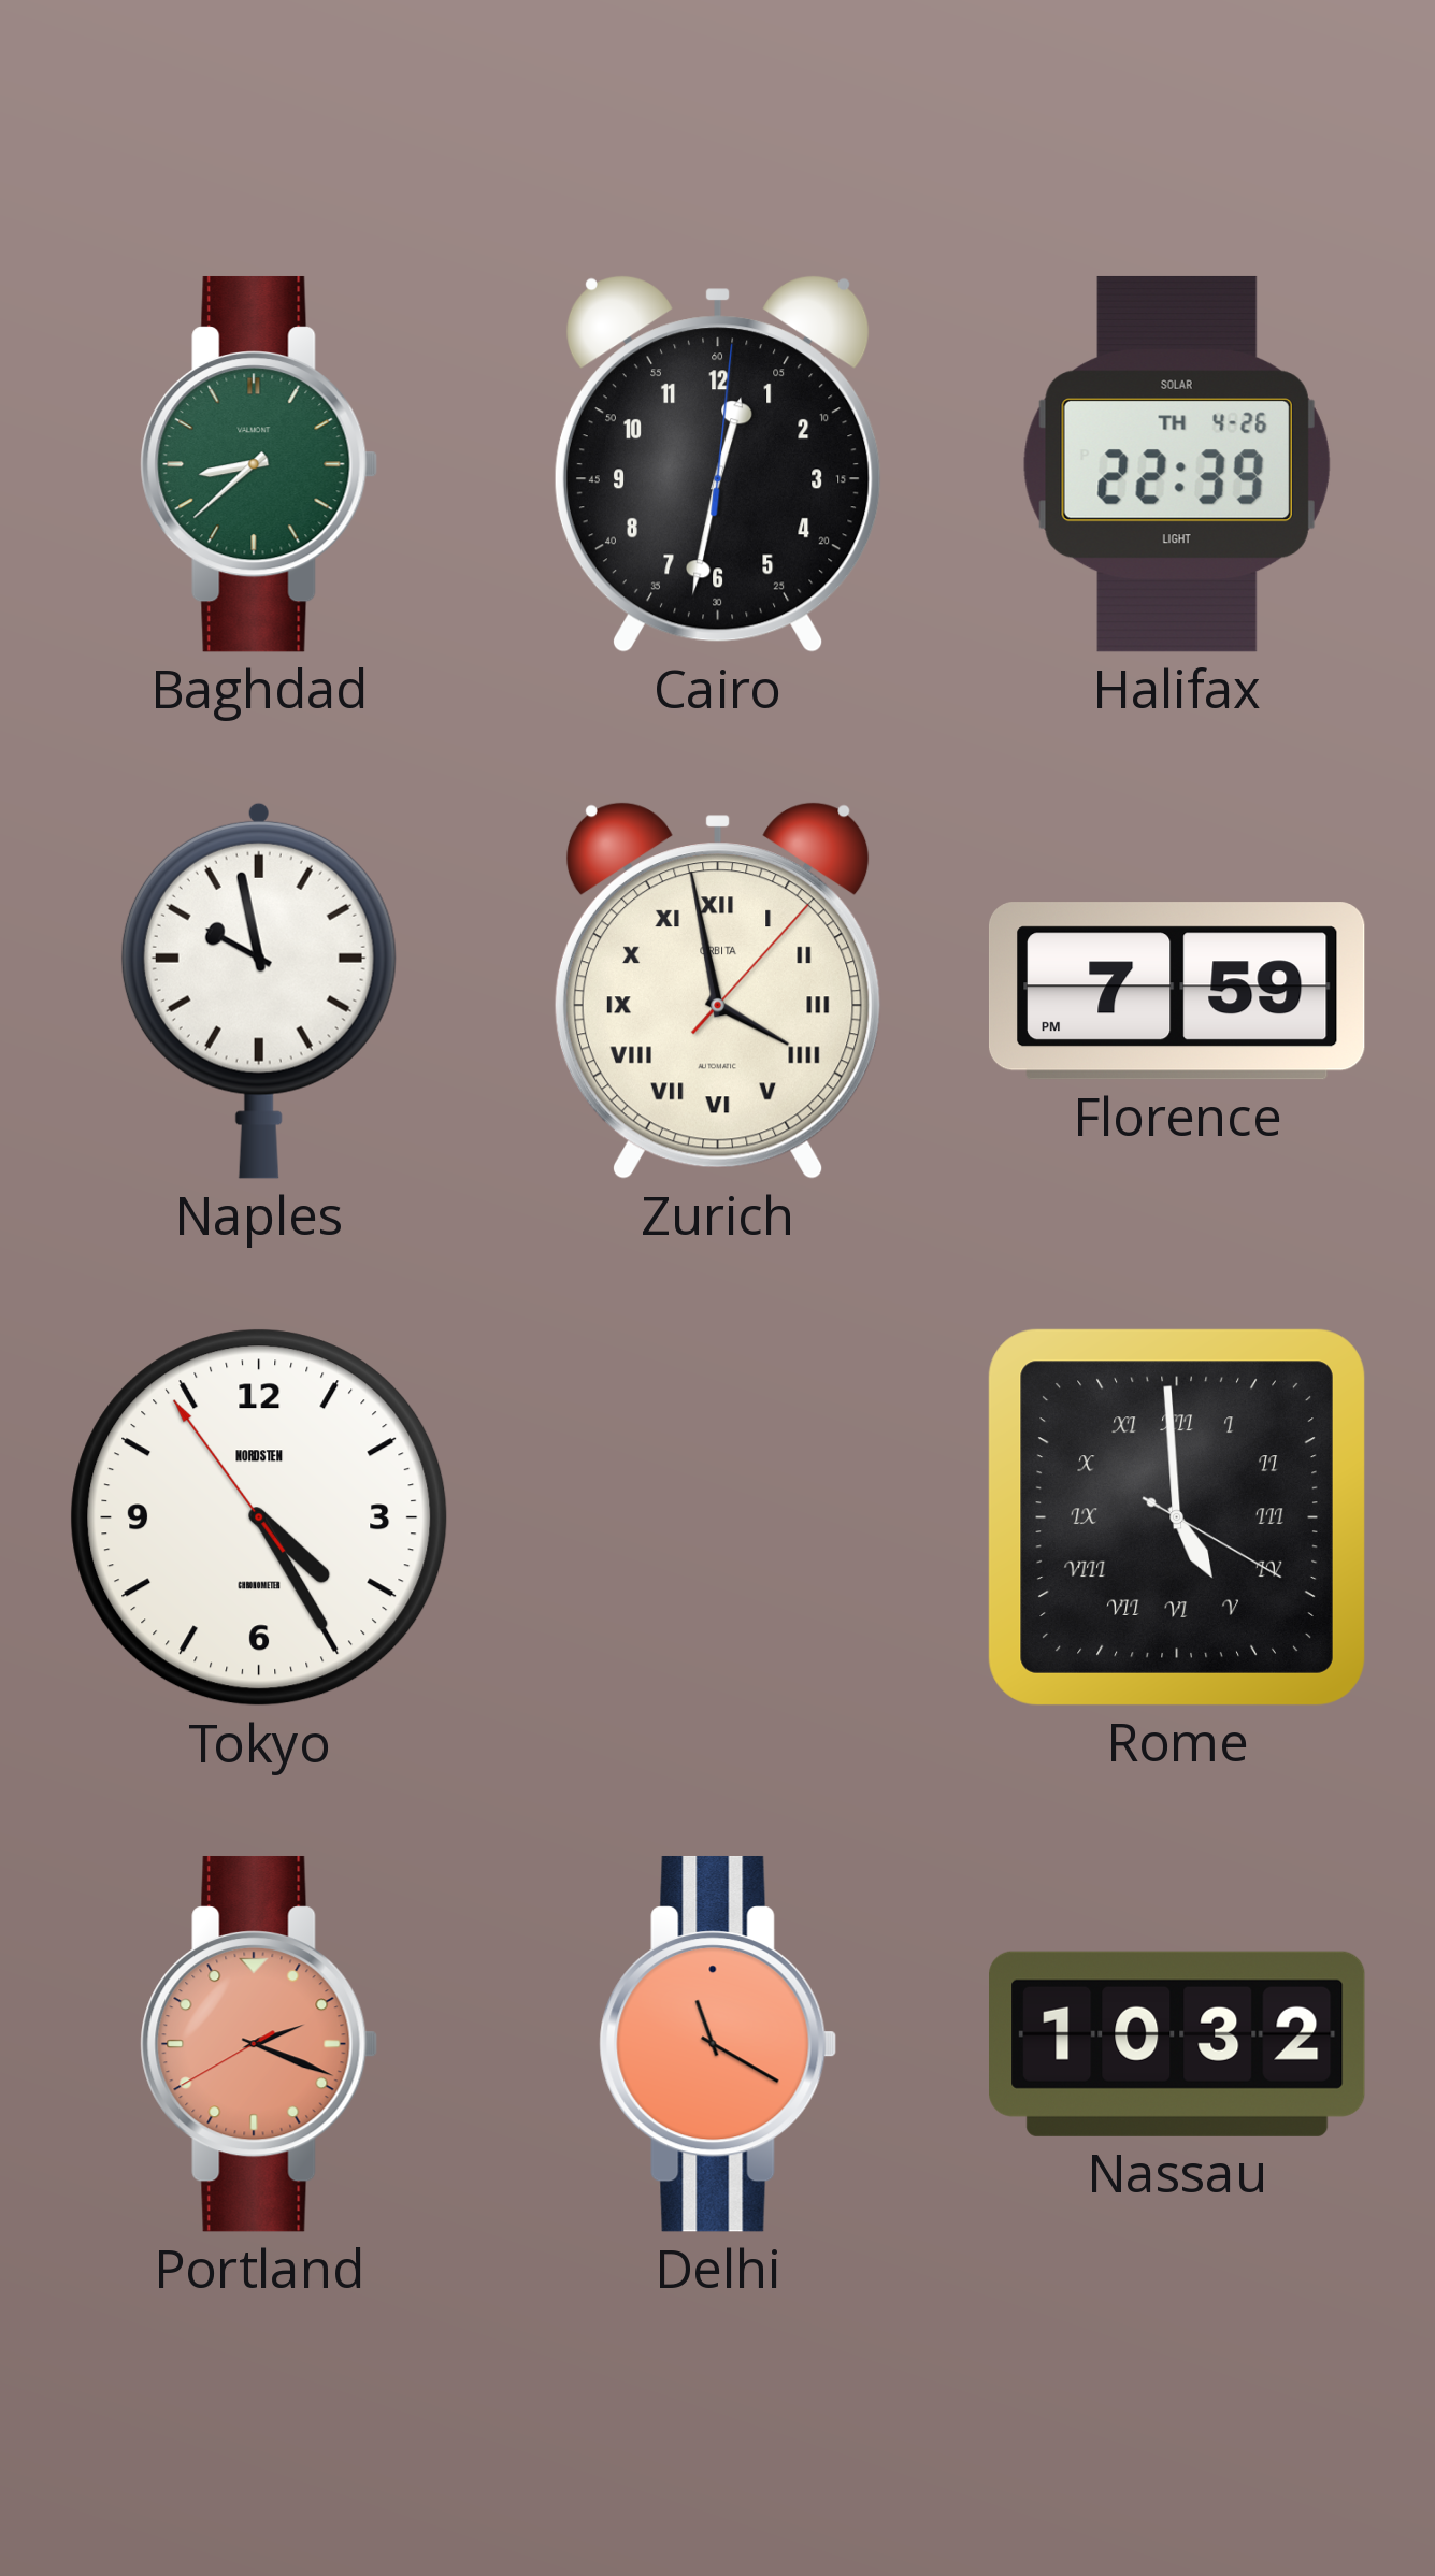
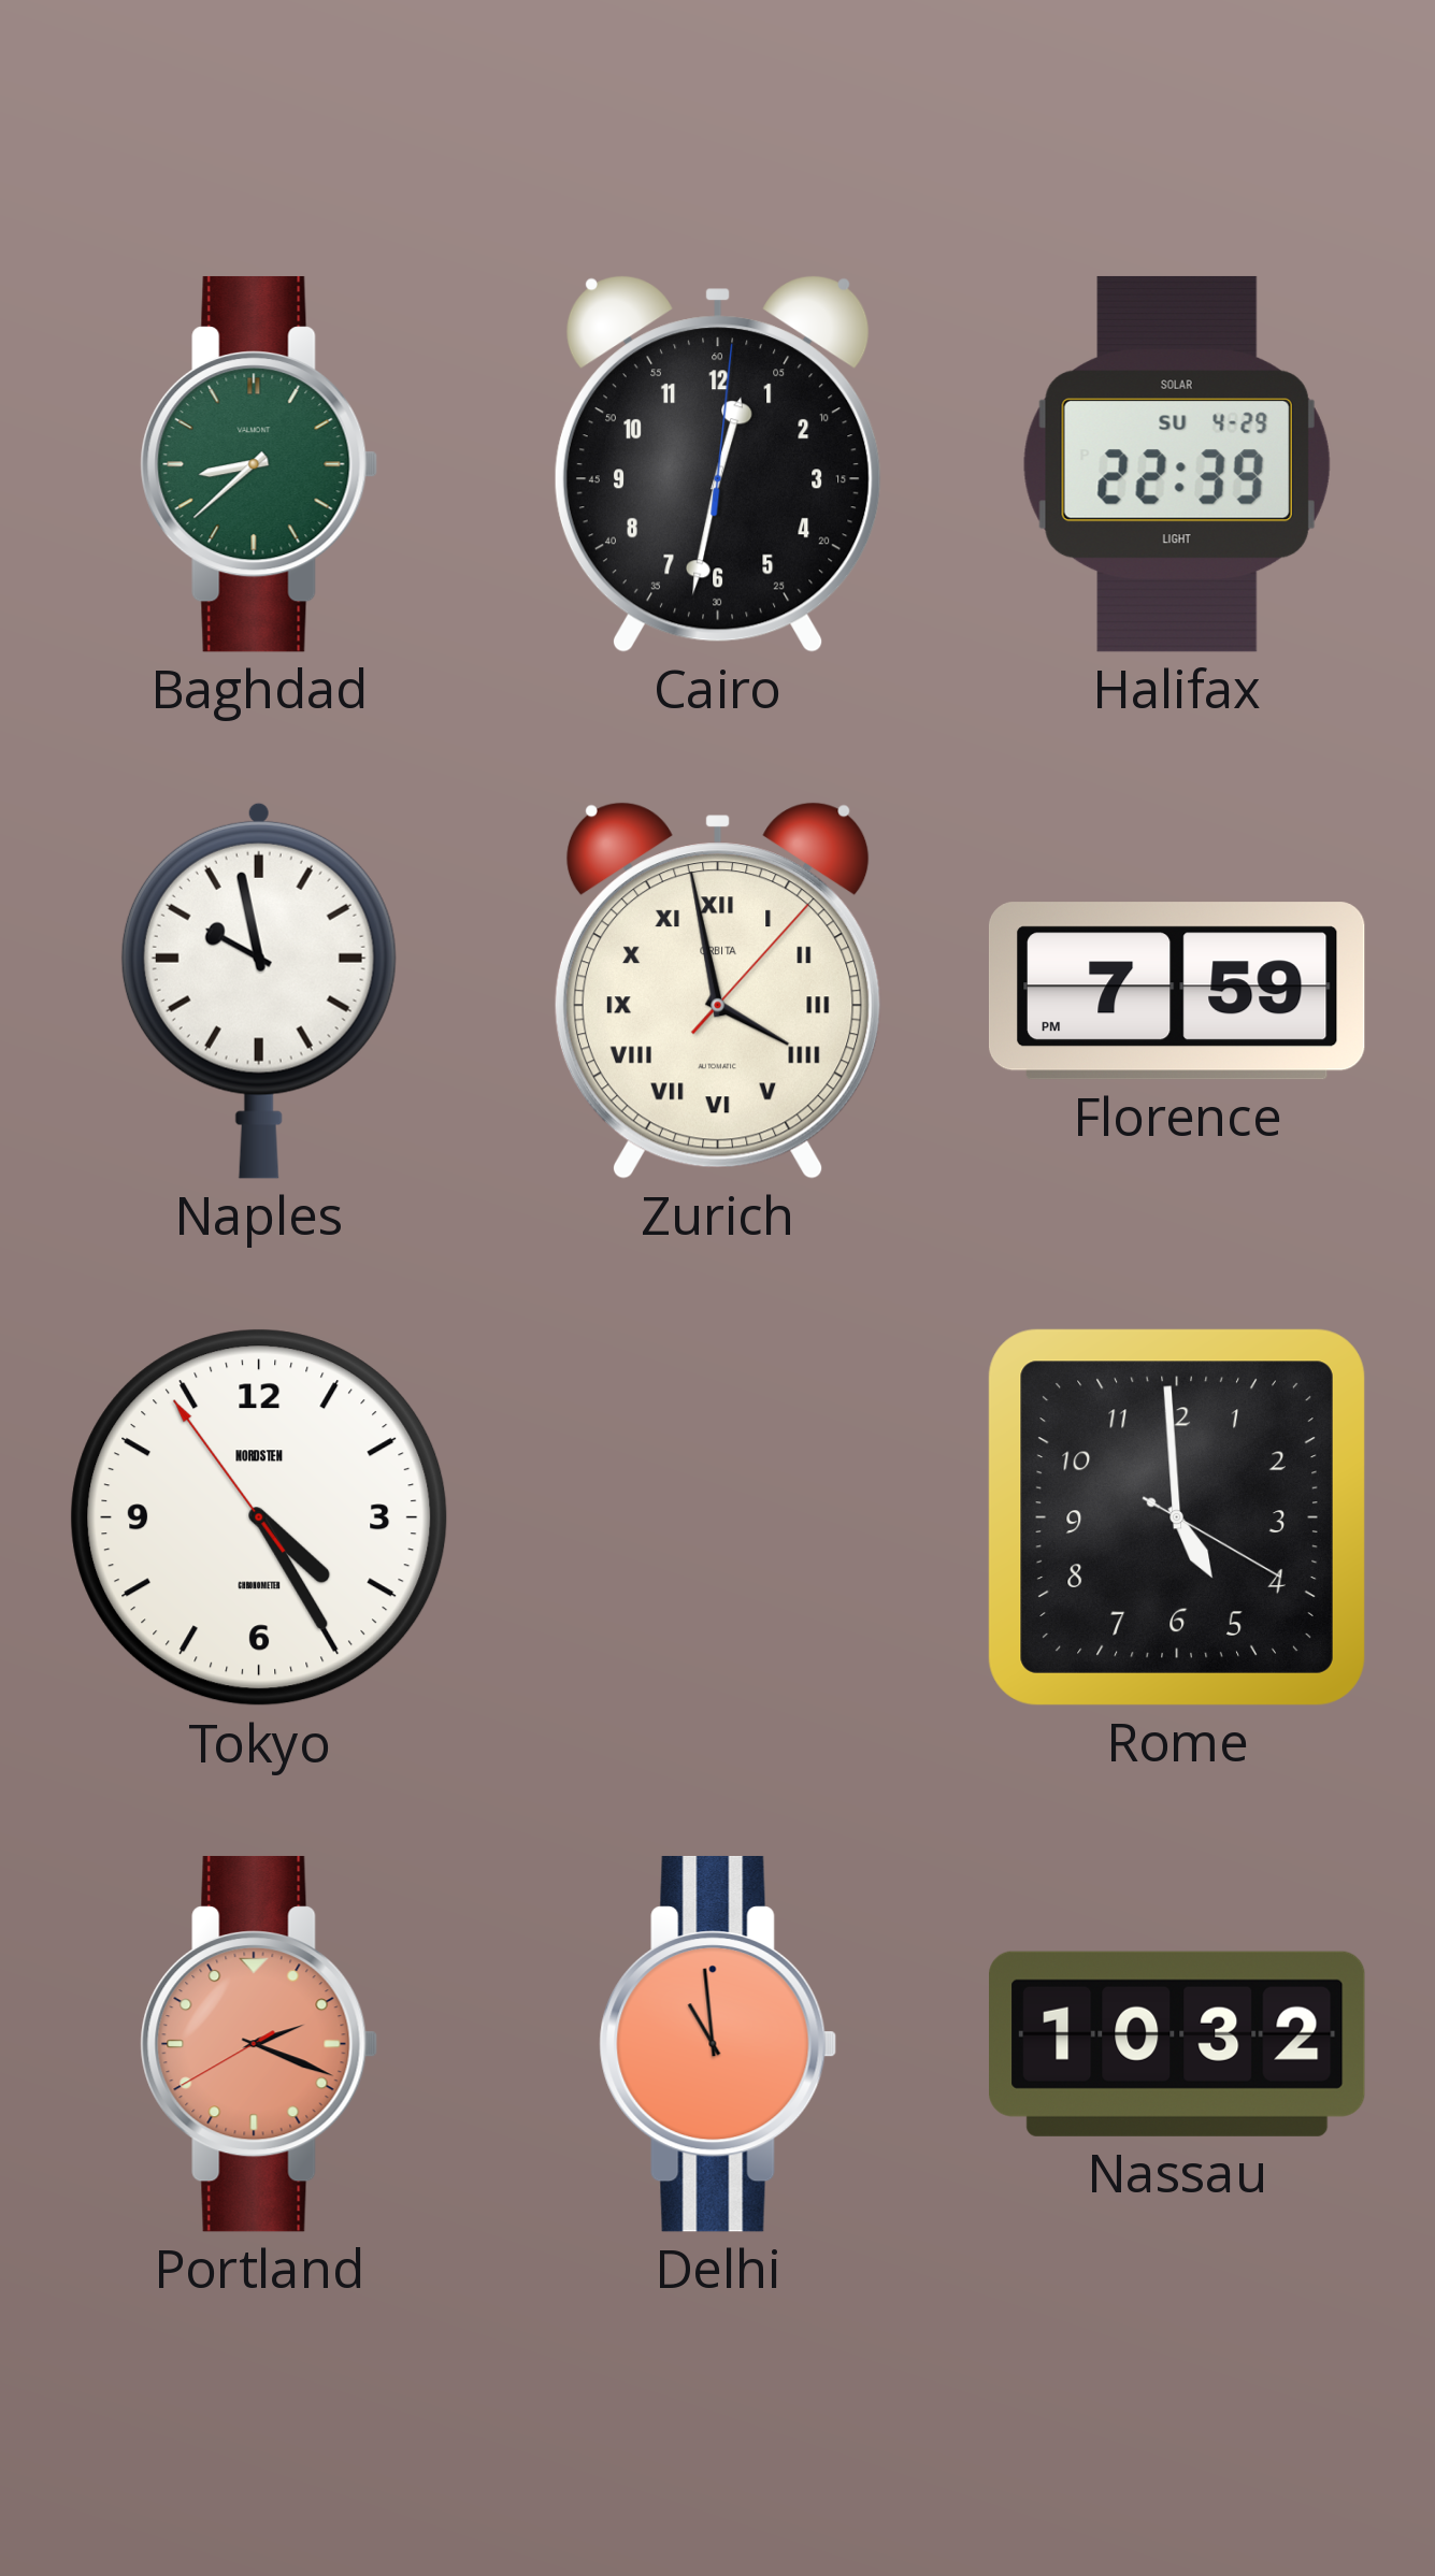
Halifax date: TH 4-26 -> SU 4-29
Rome numerals: Roman -> Arabic
Delhi: 11:20 -> 10:59
